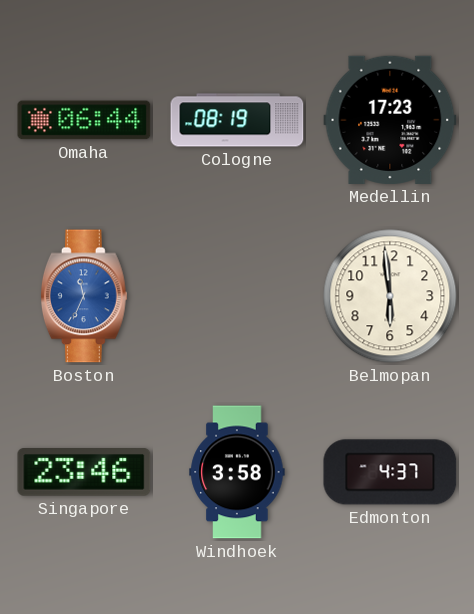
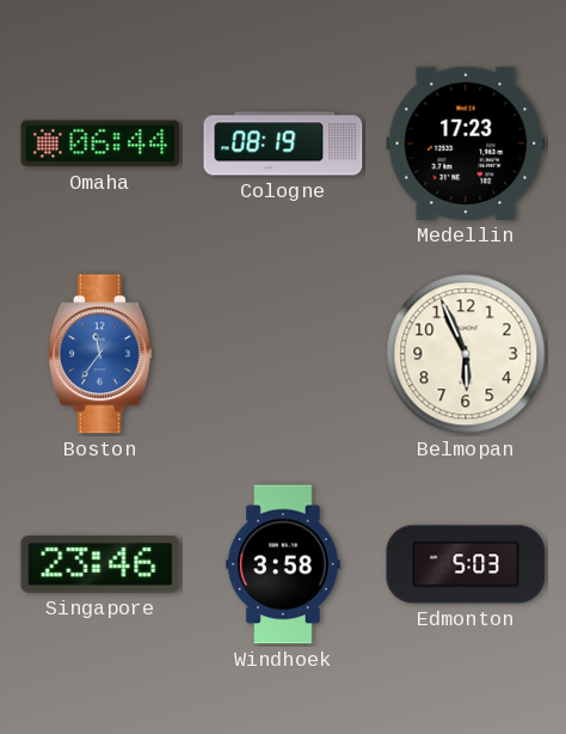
Boston: 11:34 -> 11:36
Belmopan: 5:59 -> 5:56
Edmonton: 4:37 -> 5:03
